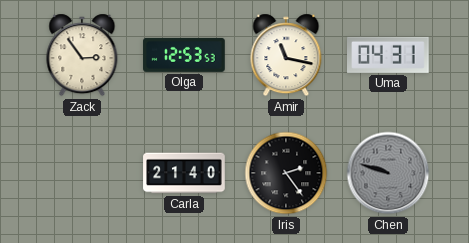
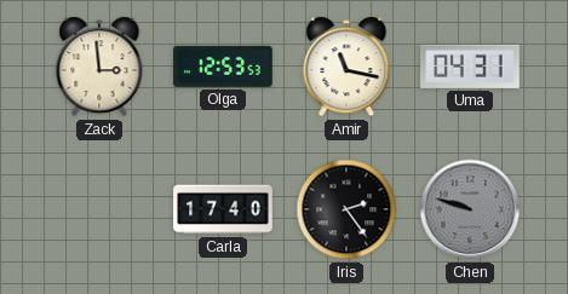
Zack: 2:54 -> 2:59
Carla: 21:40 -> 17:40
